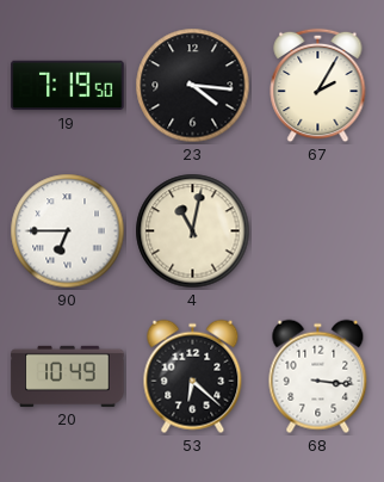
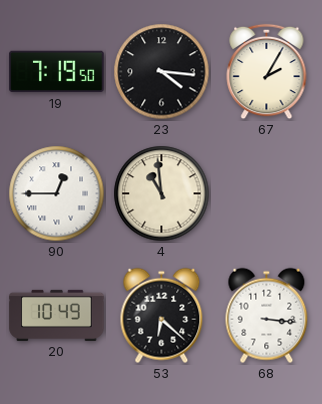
90: 6:45 -> 12:45
4: 11:02 -> 10:59
